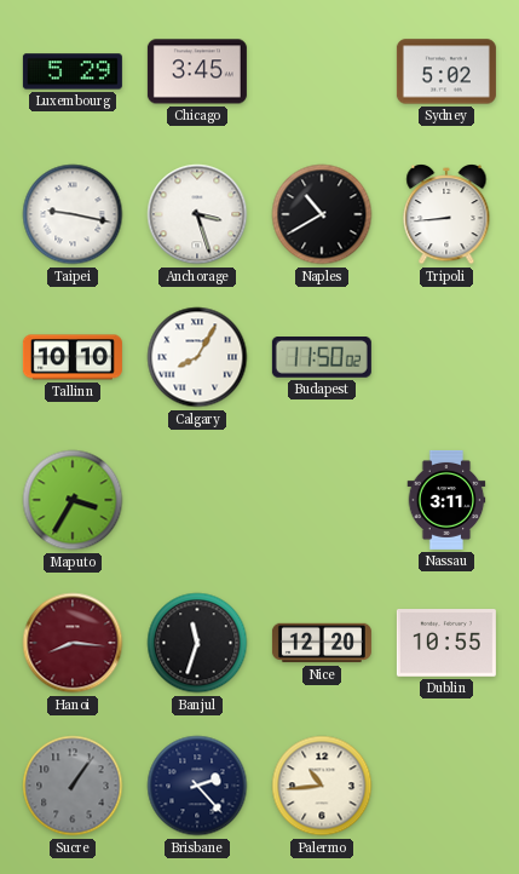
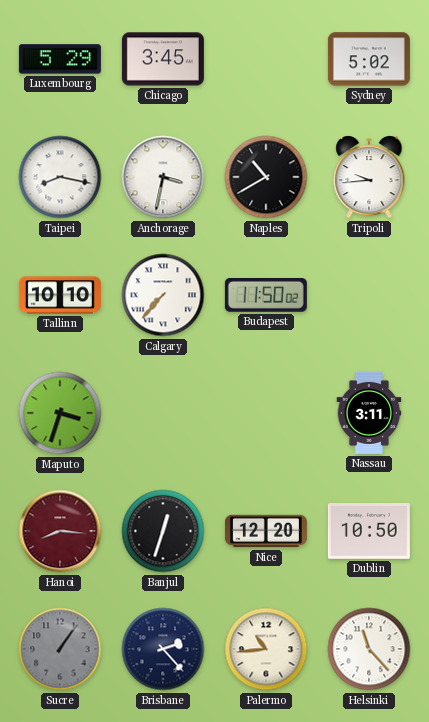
Taipei: 9:17 -> 8:17
Anchorage: 3:27 -> 3:32
Tripoli: 8:44 -> 9:44
Calgary: 8:05 -> 7:37
Maputo: 3:35 -> 3:33
Banjul: 11:33 -> 12:33
Dublin: 10:55 -> 10:50
Helsinki: none -> 11:23
